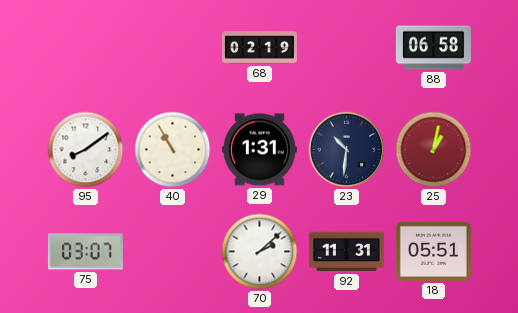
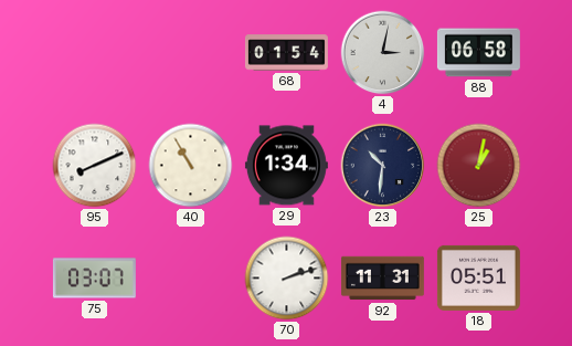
68: 02:19 -> 01:54
4: none -> 3:02
95: 8:09 -> 8:11
29: 1:31 -> 1:34
70: 2:08 -> 2:12
